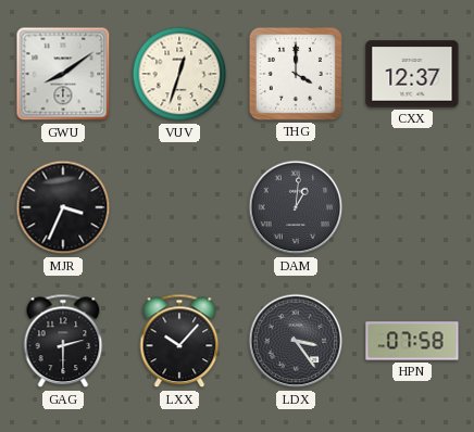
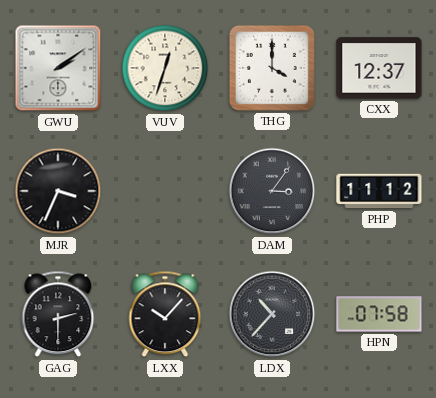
GWU: 8:09 -> 2:09
DAM: 1:01 -> 3:06
PHP: none -> 11:12
LDX: 3:24 -> 10:37
